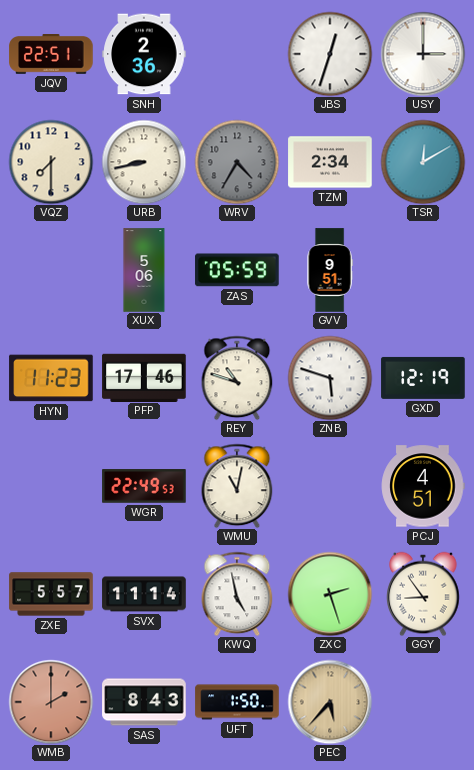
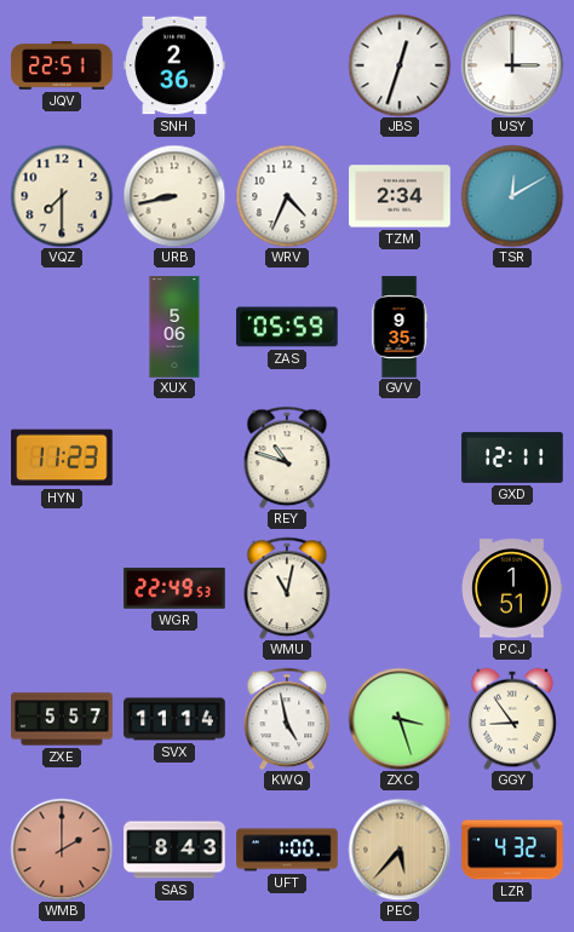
WRV: 4:35 -> 4:34
WRV dial: grey -> white
GVV: 9:51 -> 9:35
PFP: 17:46 -> none
ZNB: 5:48 -> none
GXD: 12:19 -> 12:11
PCJ: 4:51 -> 1:51
ZXC: 2:27 -> 3:27
UFT: 1:50 -> 1:00
LZR: none -> 4:32
